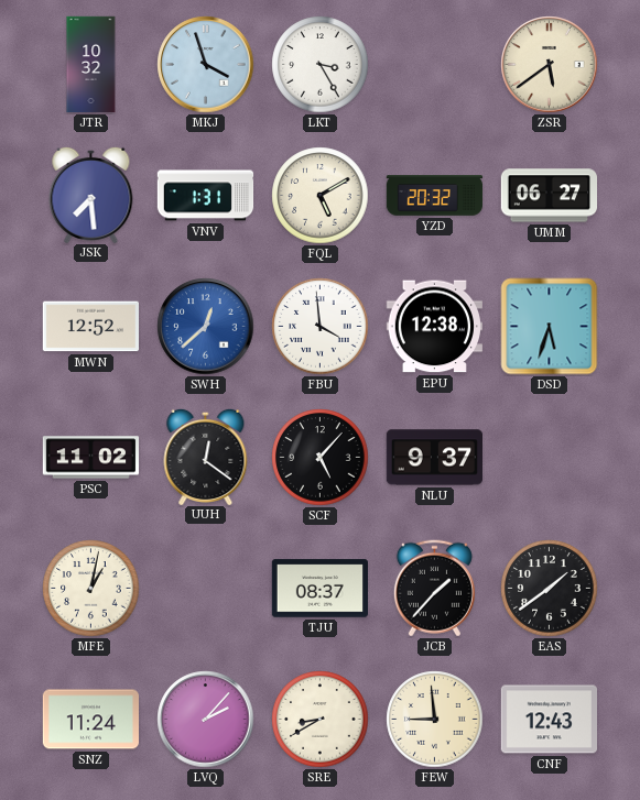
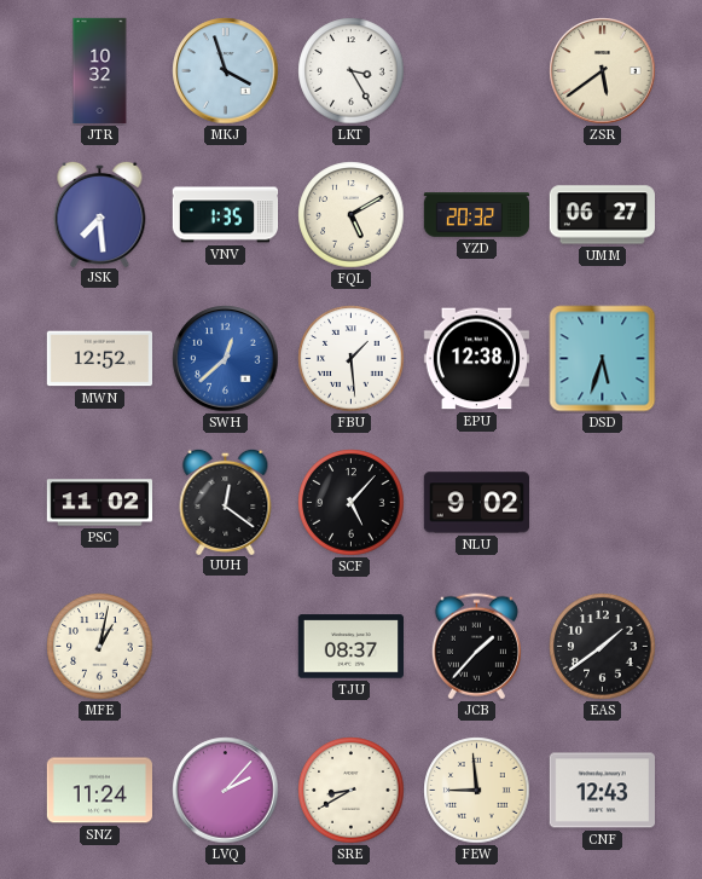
VNV: 1:31 -> 1:35
FBU: 3:59 -> 1:29
NLU: 9:37 -> 9:02
